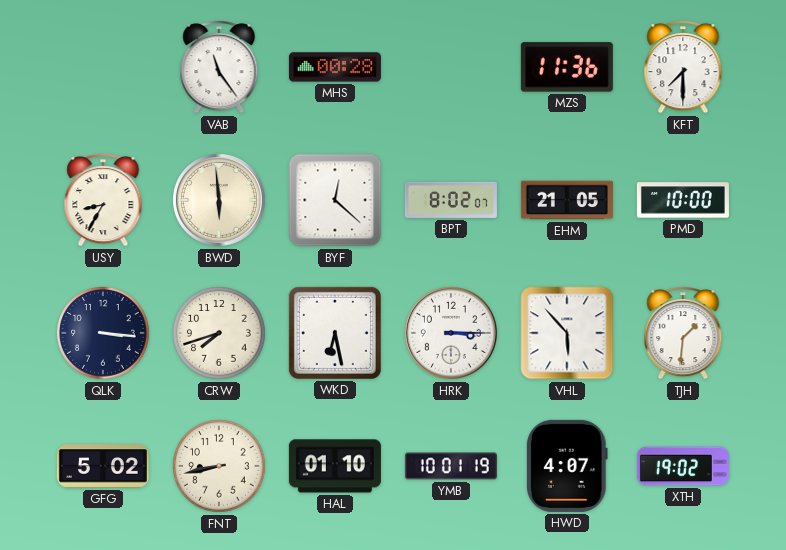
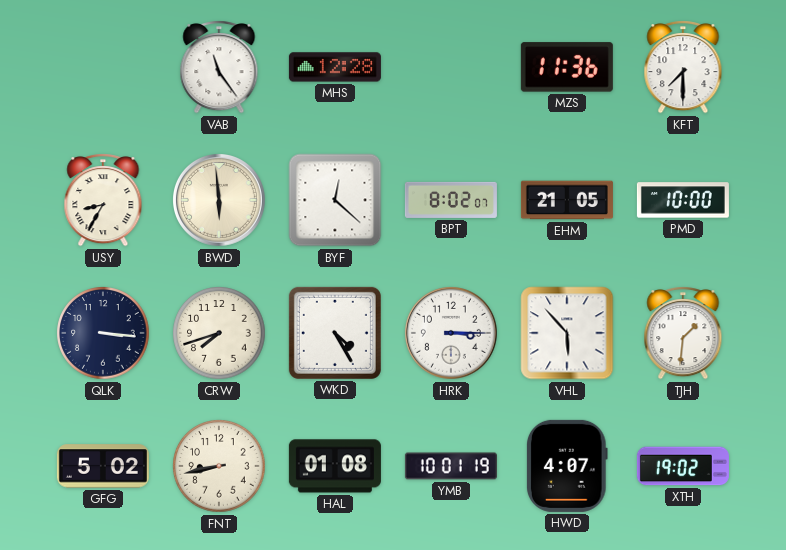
MHS: 00:28 -> 12:28
WKD: 6:28 -> 4:25
HAL: 01:10 -> 01:08
